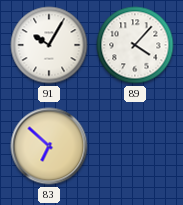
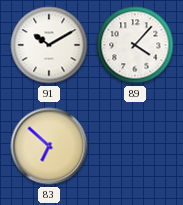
91: 10:05 -> 10:10
